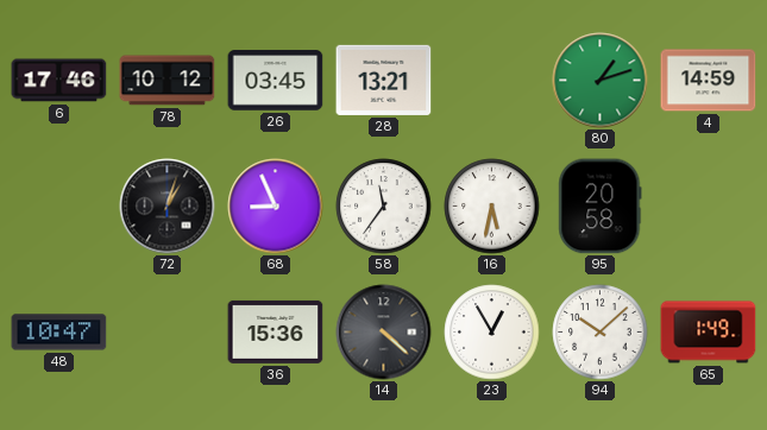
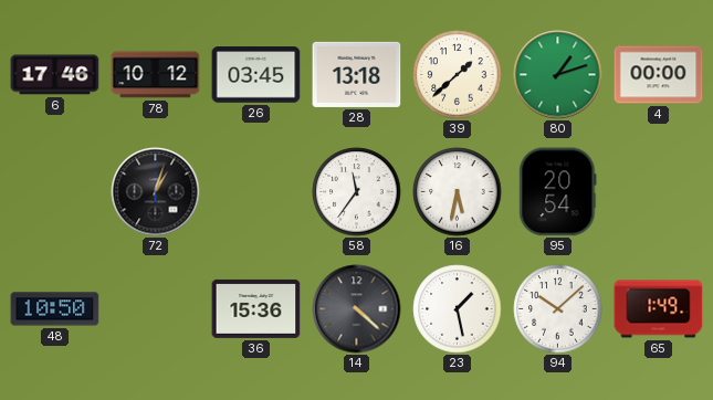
28: 13:21 -> 13:18
39: none -> 1:38
4: 14:59 -> 00:00
68: 8:56 -> none
95: 20:58 -> 20:54
48: 10:47 -> 10:50
23: 12:55 -> 1:28
